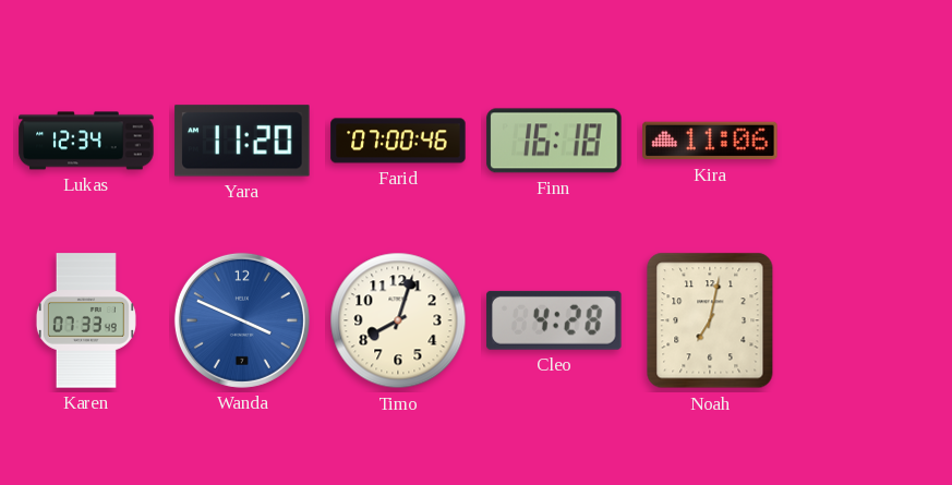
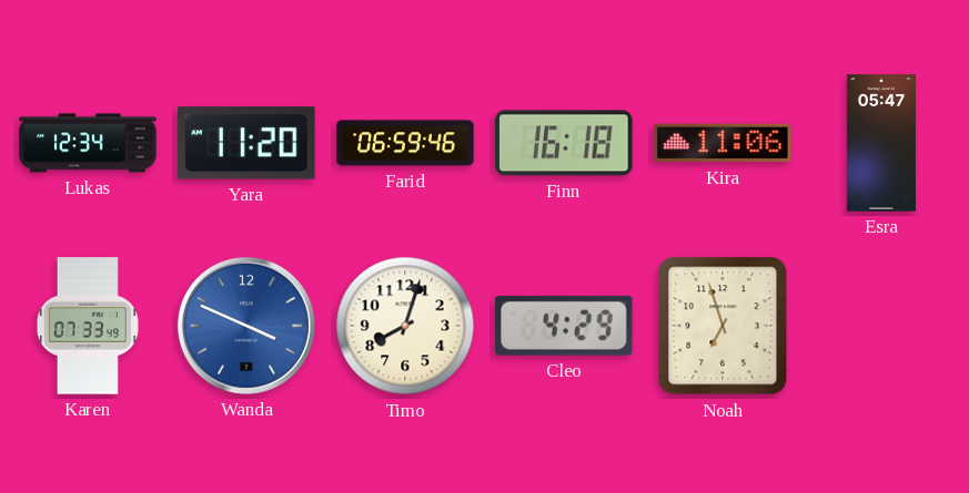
Farid: 07:00 -> 06:59
Esra: none -> 05:47
Cleo: 4:28 -> 4:29
Noah: 7:02 -> 6:57
